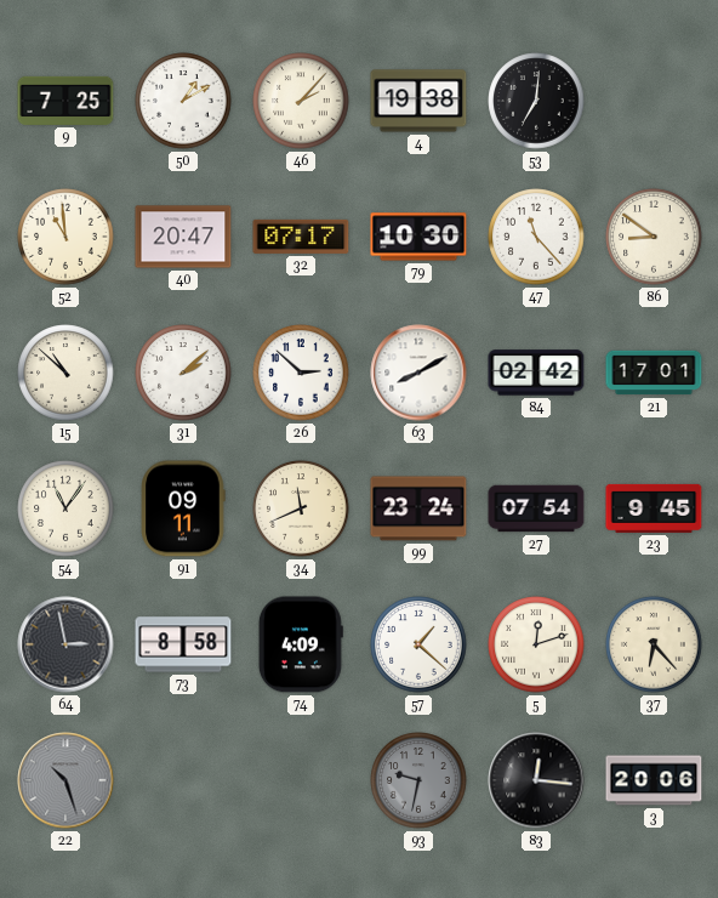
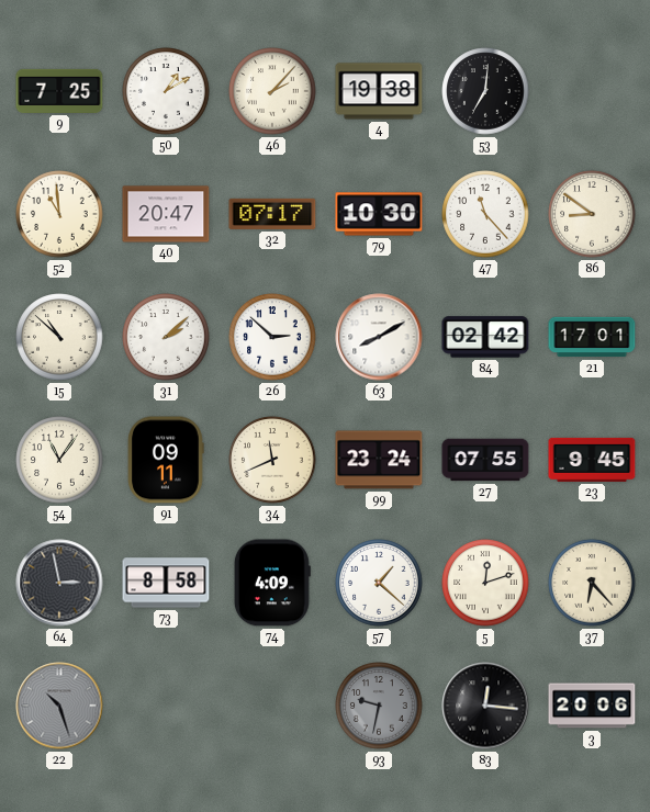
27: 07:54 -> 07:55
